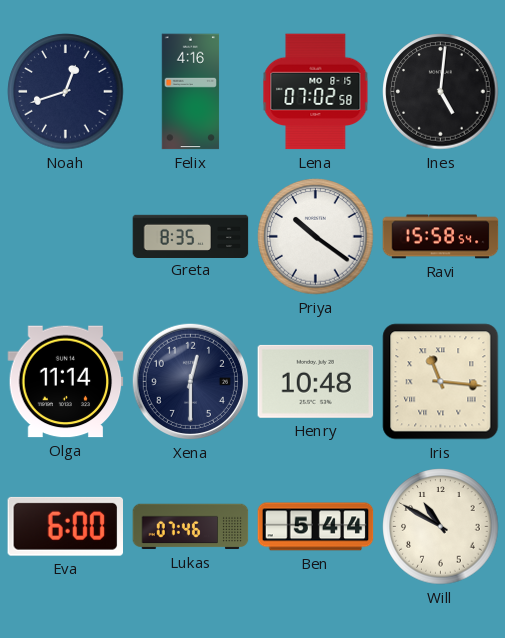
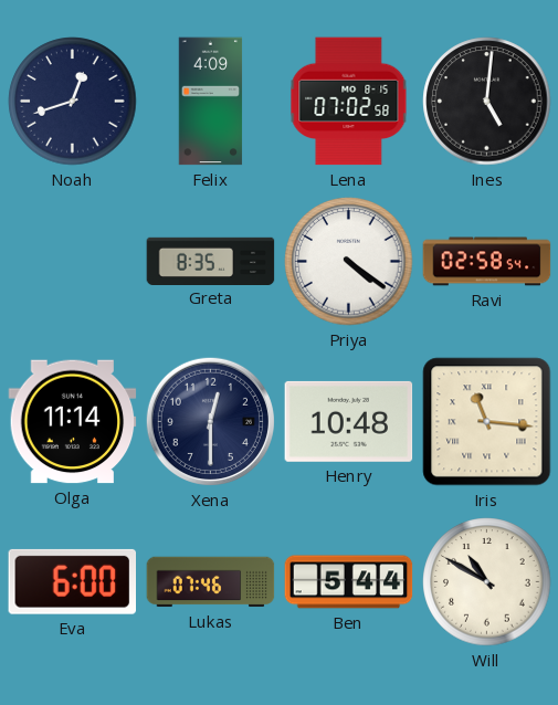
Felix: 4:16 -> 4:09
Priya: 10:21 -> 4:21
Ravi: 15:58 -> 02:58
